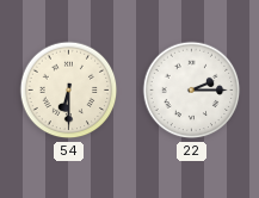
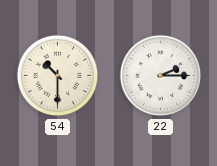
54: 6:30 -> 10:30
